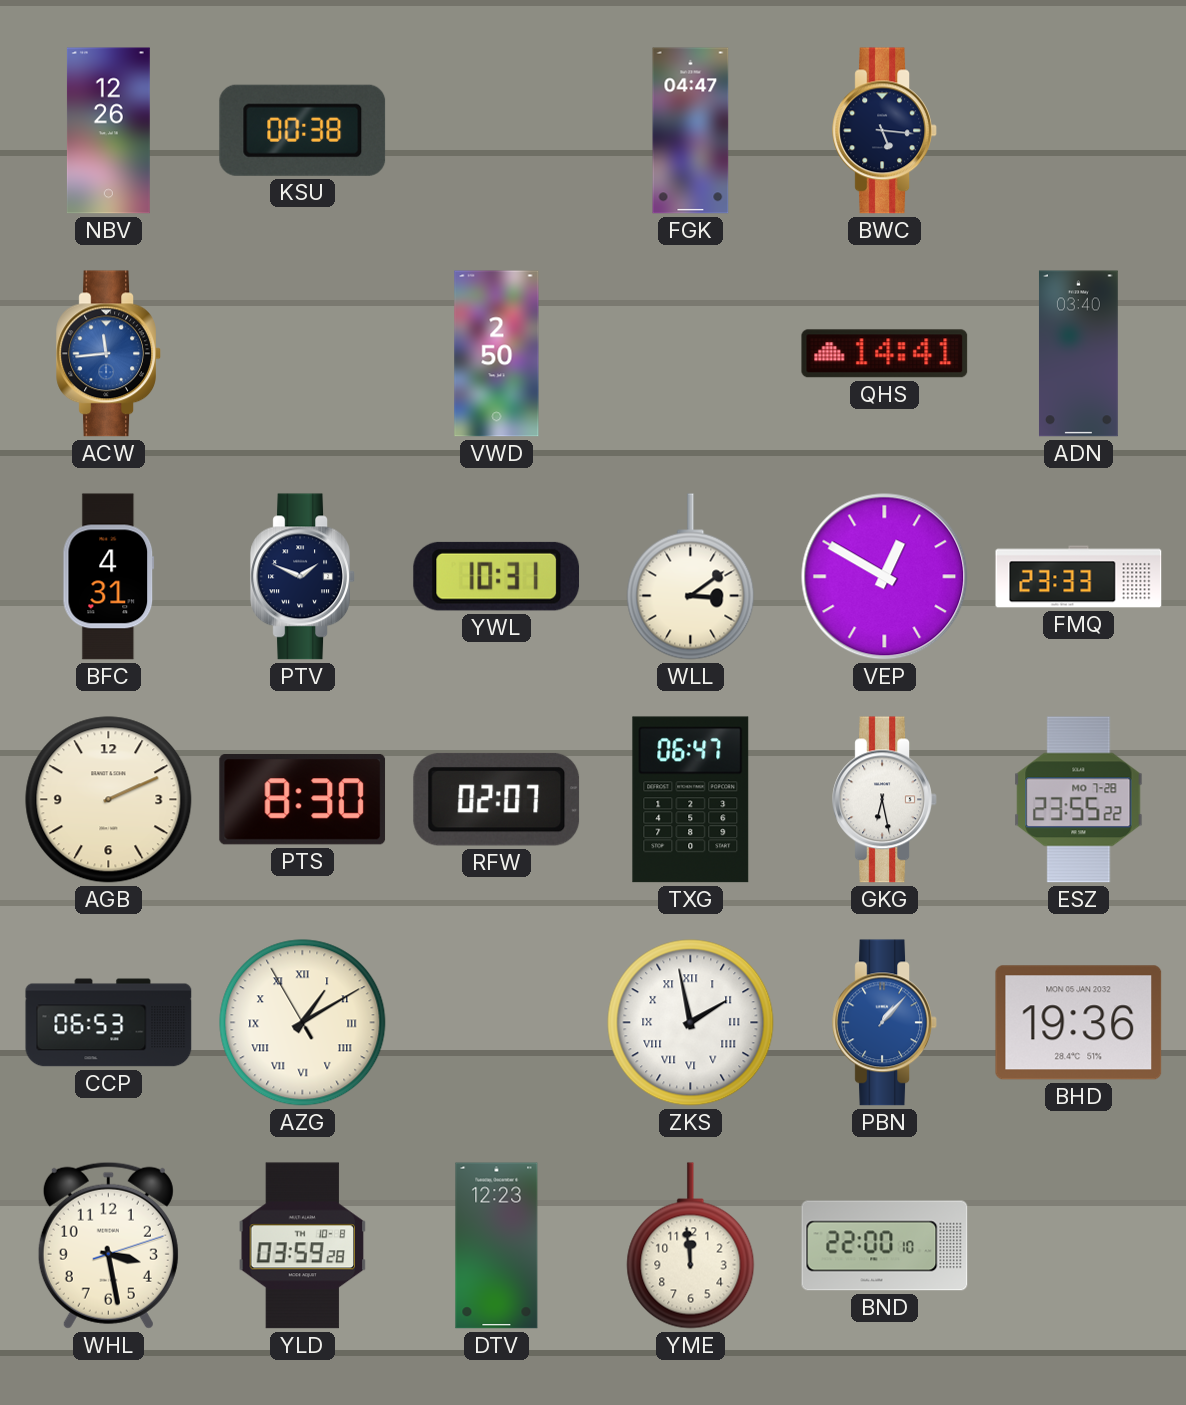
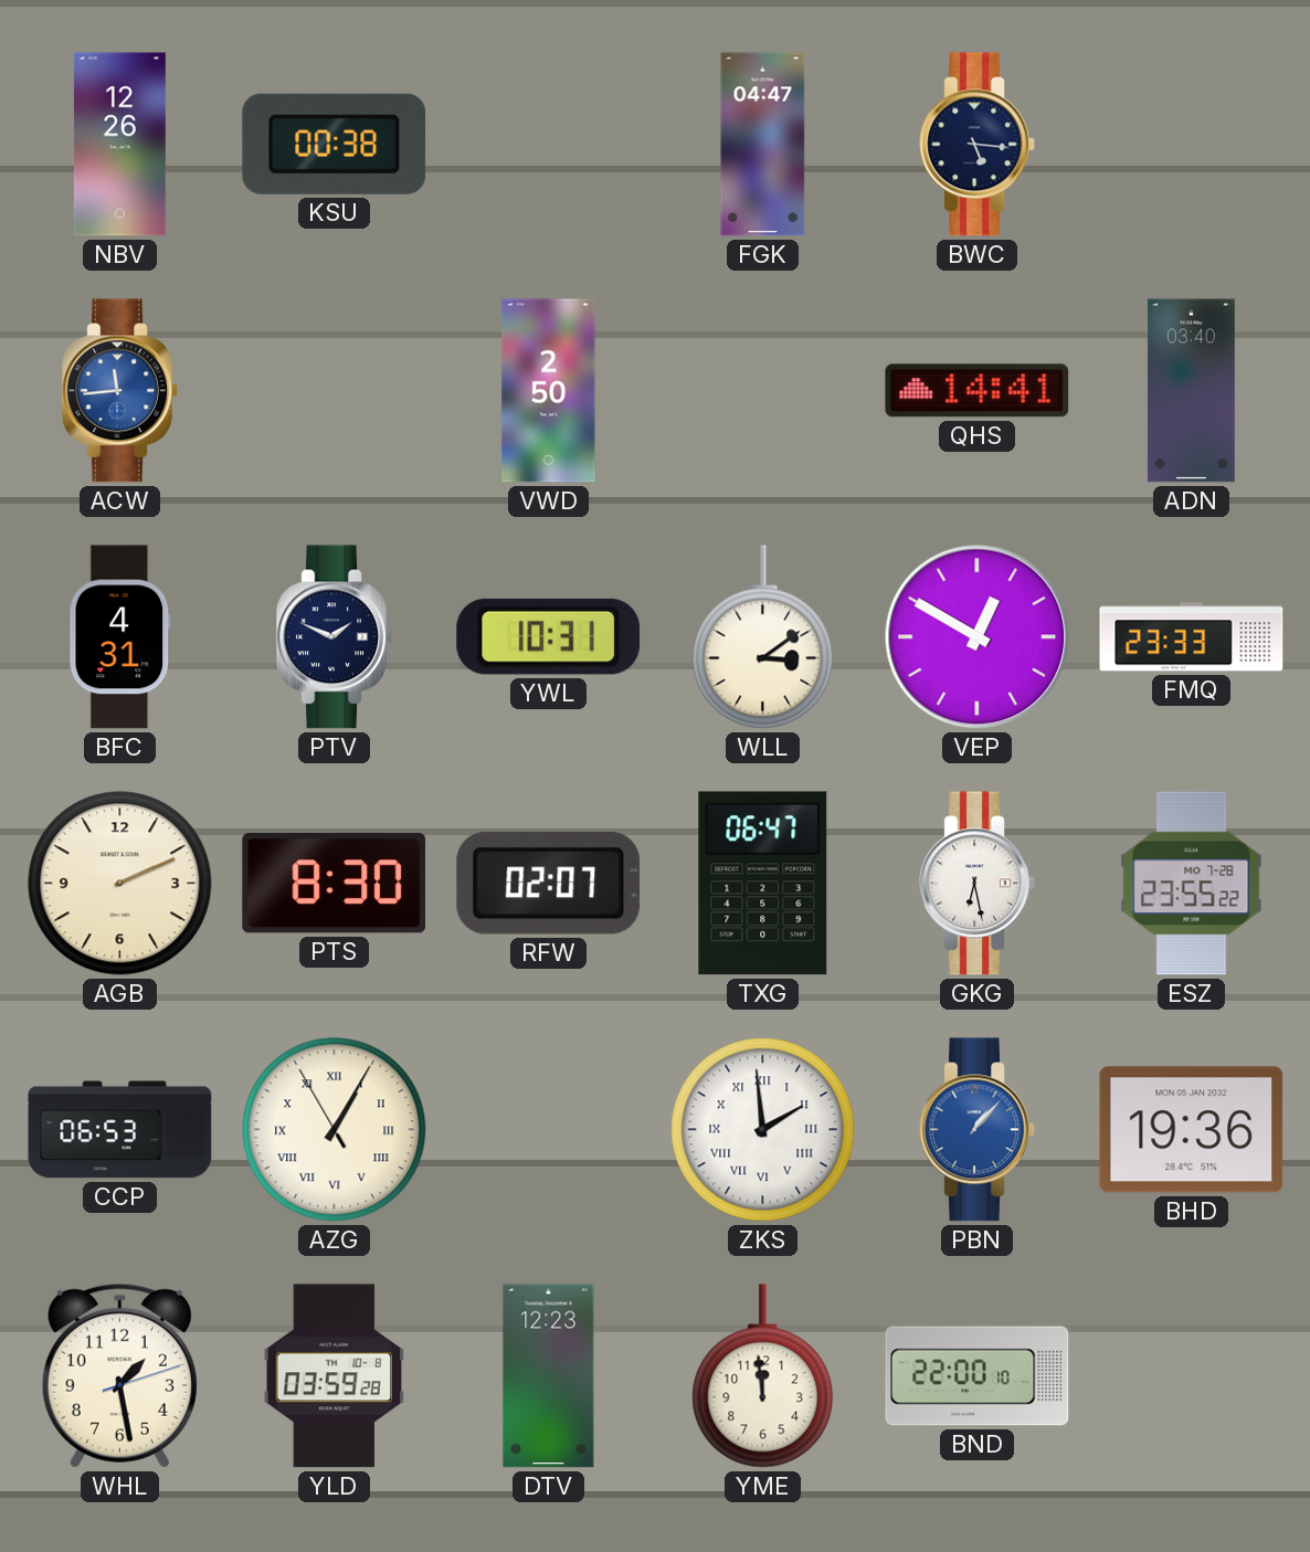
AZG: 1:09 -> 1:04
ZKS: 1:58 -> 1:59
WHL: 3:28 -> 1:28
